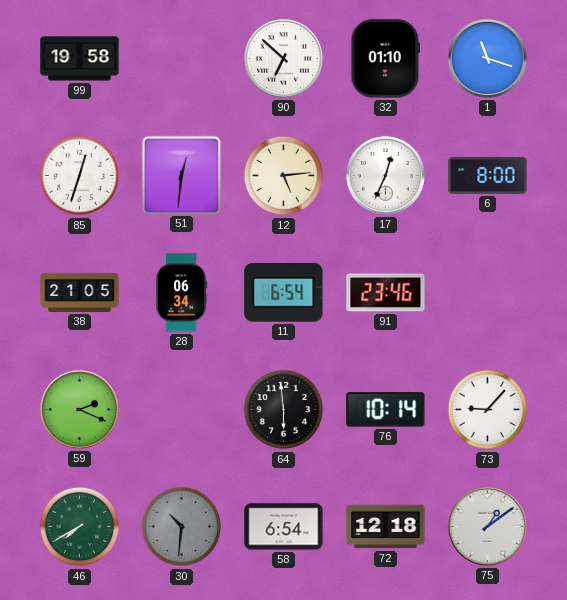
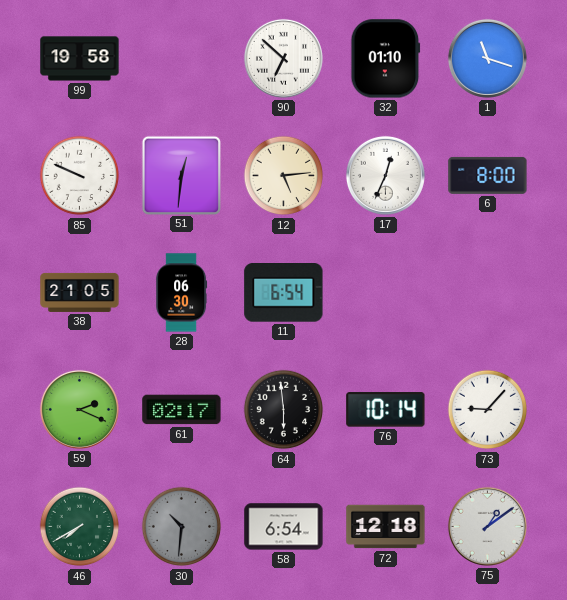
85: 12:33 -> 9:49
28: 06:34 -> 06:30
91: 23:46 -> none
61: none -> 02:17
